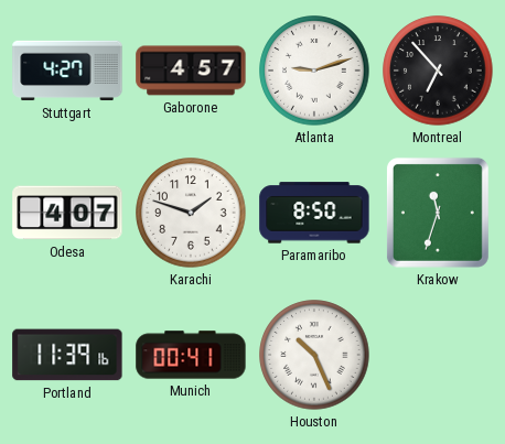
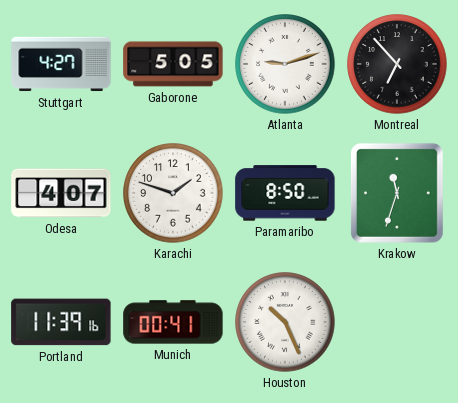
Gaborone: 4:57 -> 5:05
